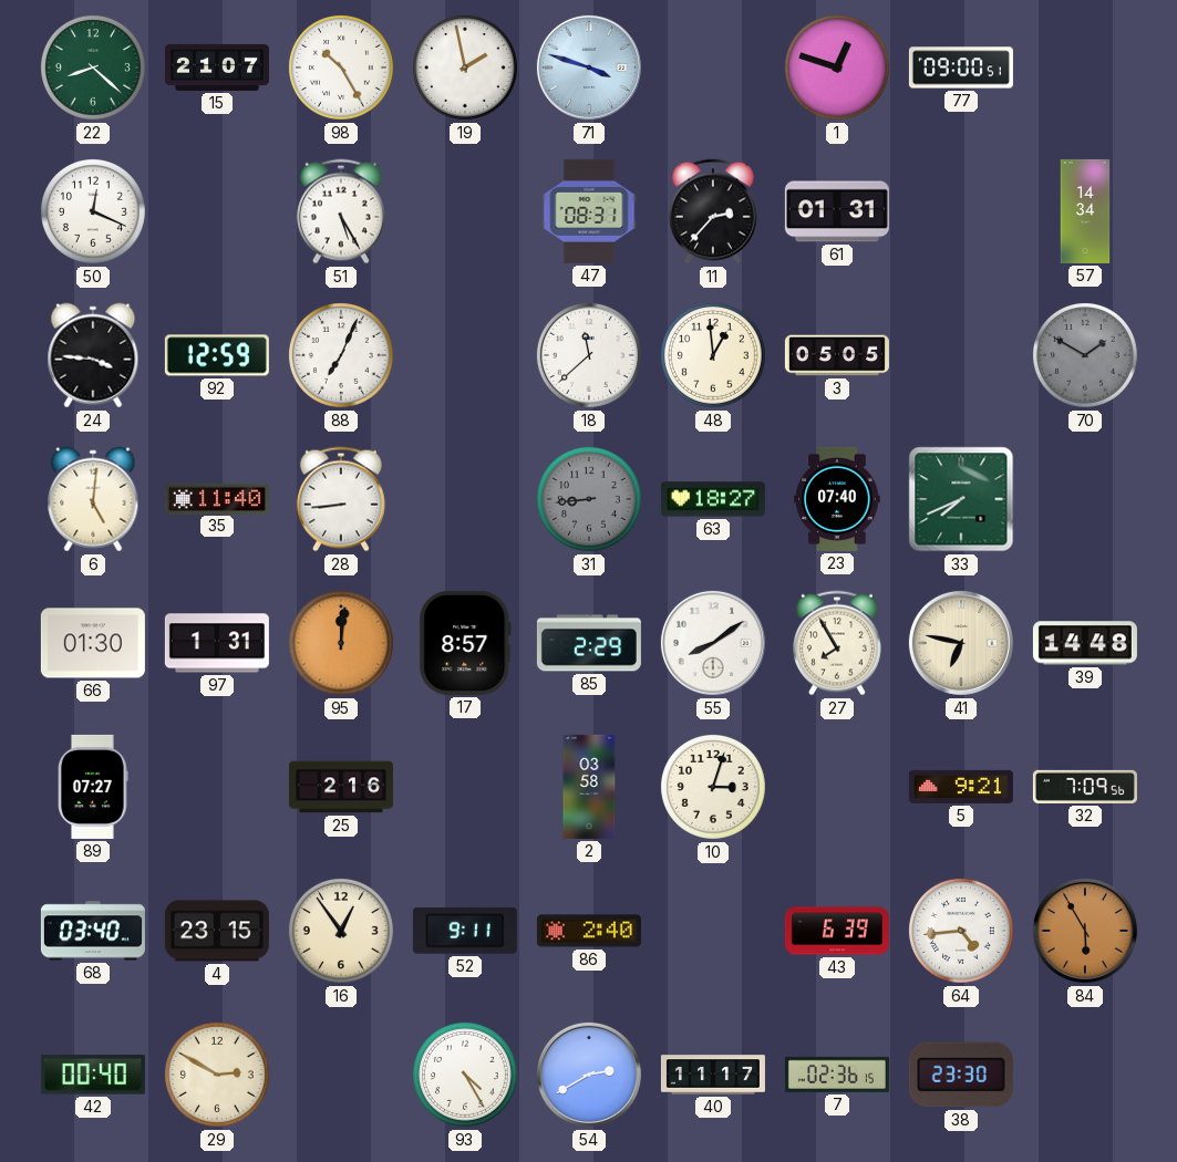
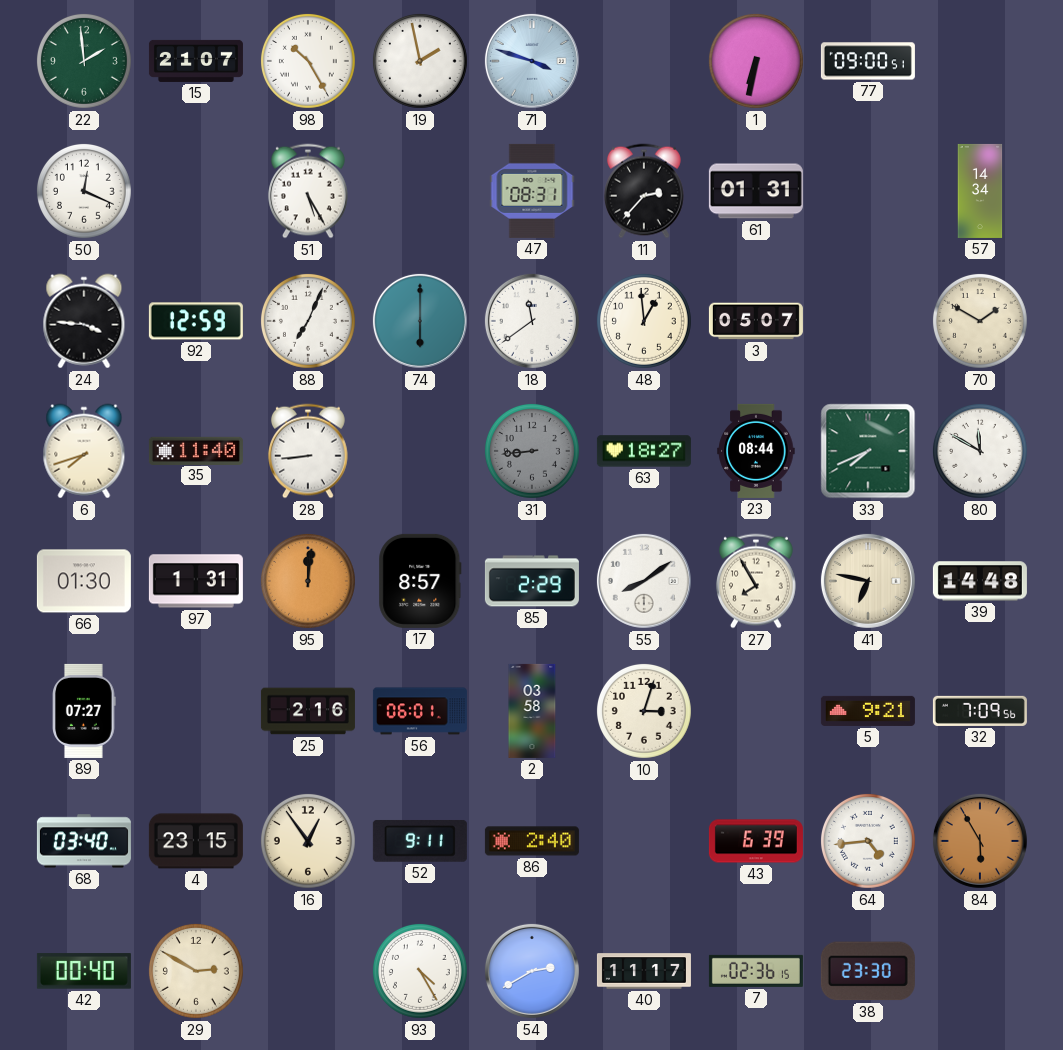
22: 8:22 -> 1:59
1: 12:48 -> 6:32
74: none -> 6:00
18: 11:38 -> 11:39
3: 05:05 -> 05:07
70 dial: grey -> cream
6: 5:01 -> 7:42
23: 07:40 -> 08:44
80: none -> 11:50
56: none -> 06:01
